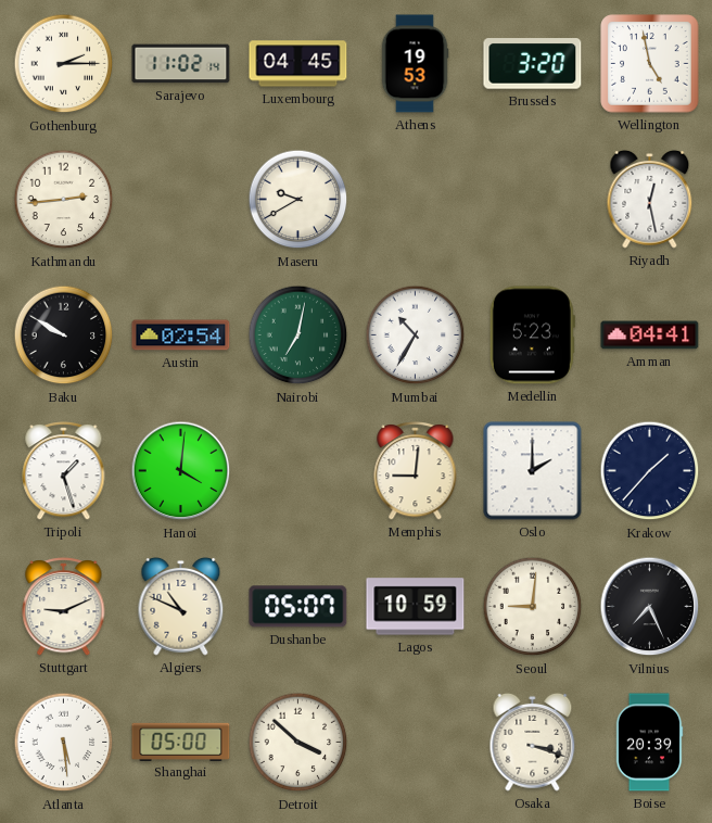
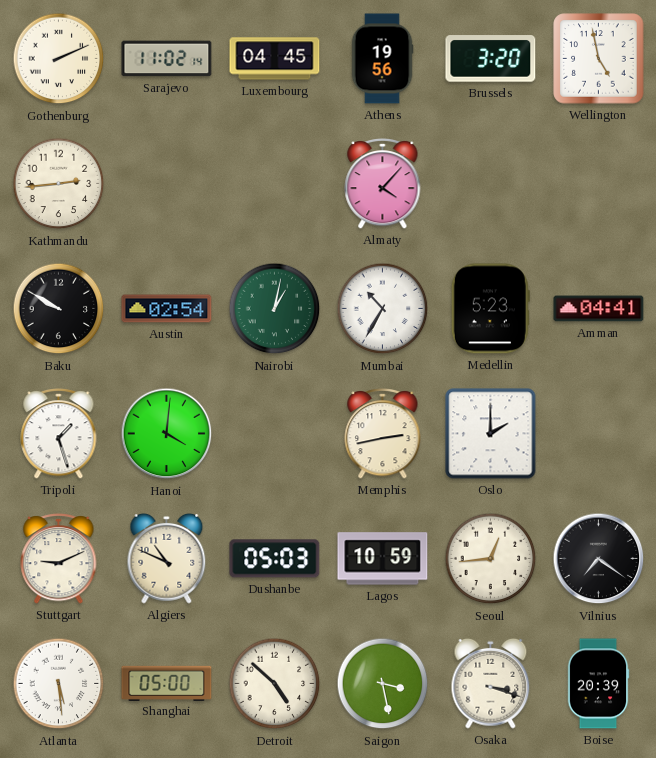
Gothenburg: 2:15 -> 2:11
Athens: 19:53 -> 19:56
Maseru: 9:40 -> none
Almaty: none -> 4:07
Riyadh: 12:28 -> none
Nairobi: 7:02 -> 1:02
Memphis: 9:01 -> 2:43
Krakow: 1:37 -> none
Dushanbe: 05:07 -> 05:03
Seoul: 9:01 -> 12:44
Vilnius: 7:26 -> 7:21
Detroit: 3:52 -> 4:52
Saigon: none -> 3:28
